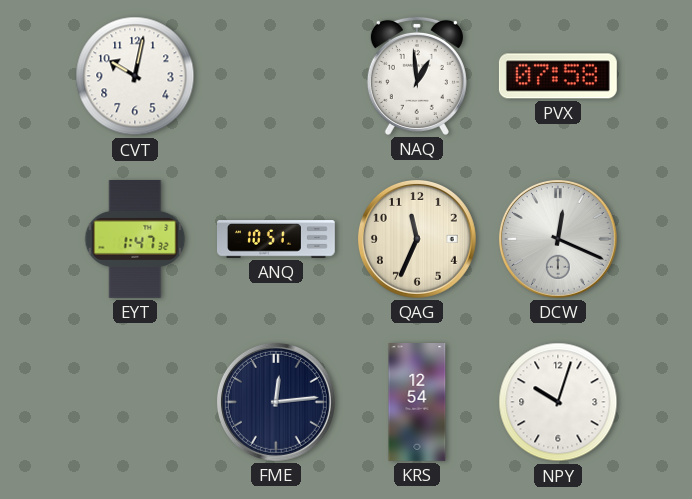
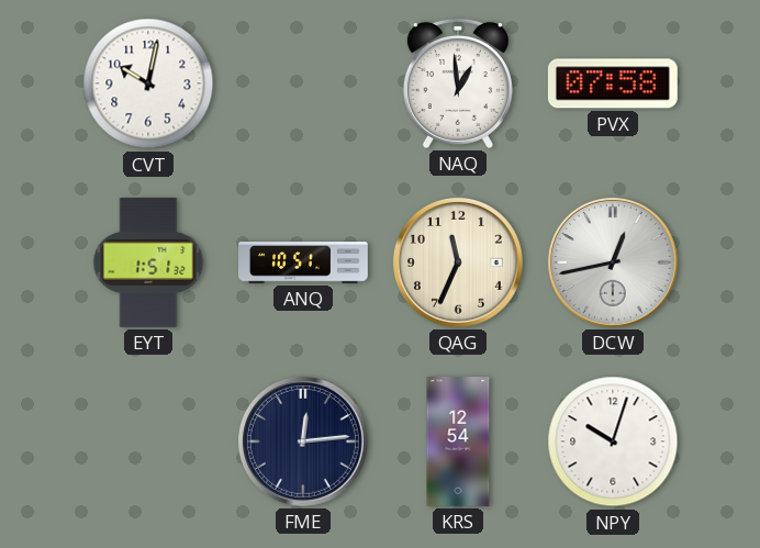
EYT: 1:47 -> 1:51
DCW: 12:19 -> 12:43
